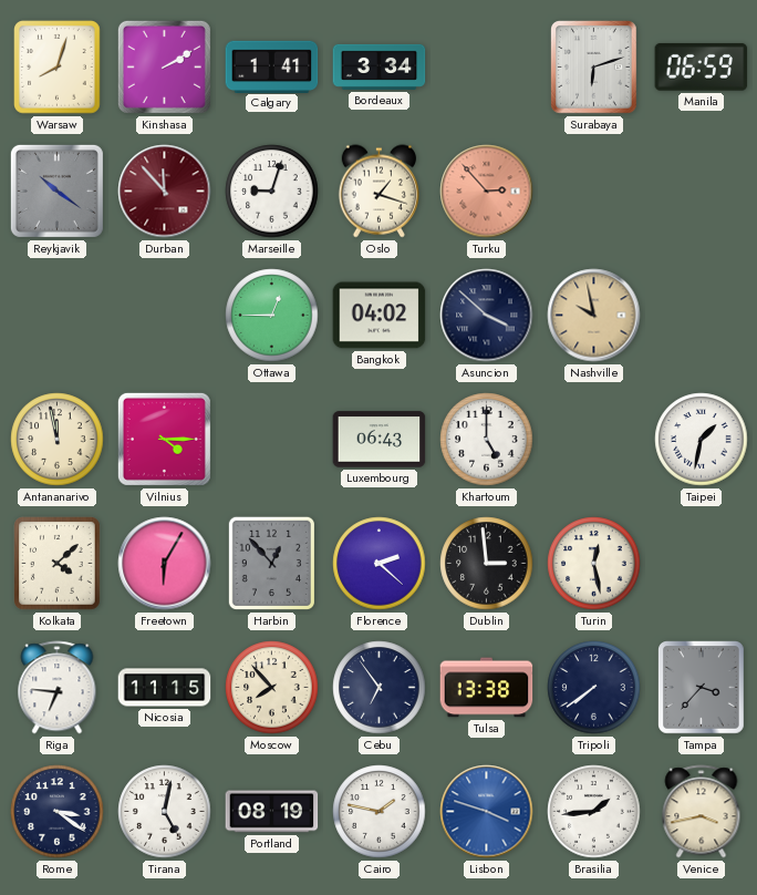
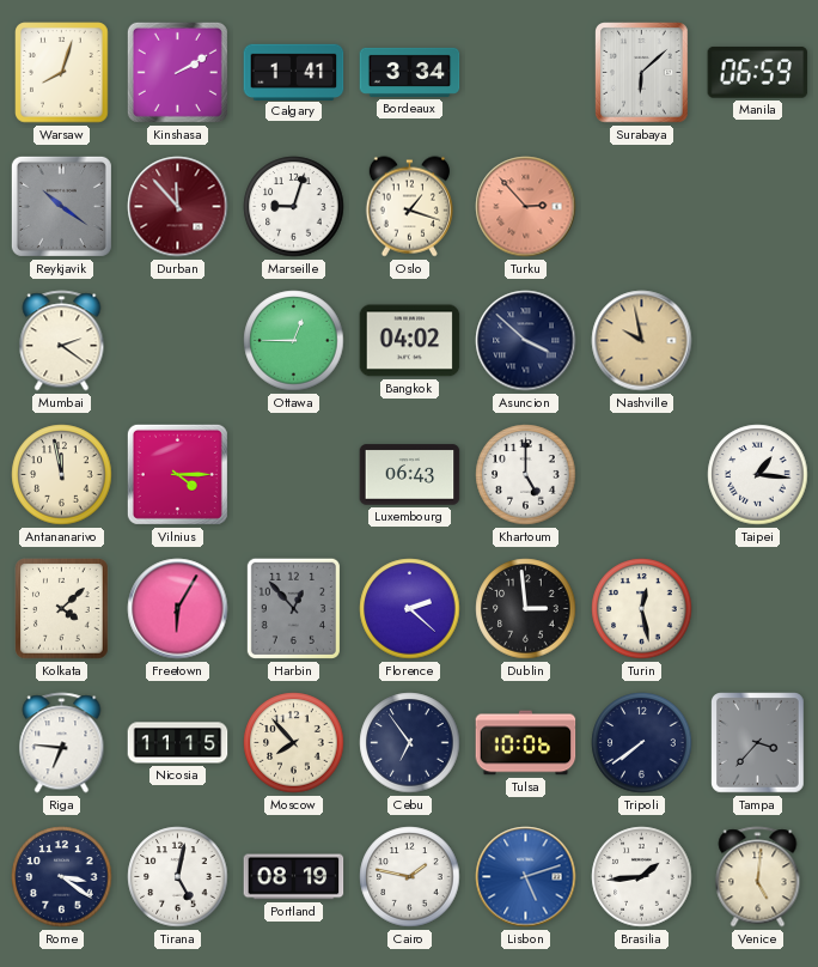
Surabaya: 6:12 -> 6:08
Mumbai: none -> 2:21
Taipei: 1:32 -> 1:16
Tulsa: 13:38 -> 10:06
Lisbon: 3:48 -> 5:12
Venice: 3:43 -> 5:01
